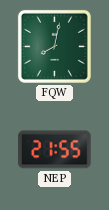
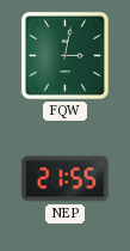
FQW: 8:02 -> 3:02
